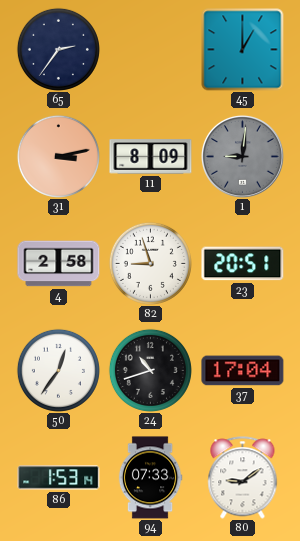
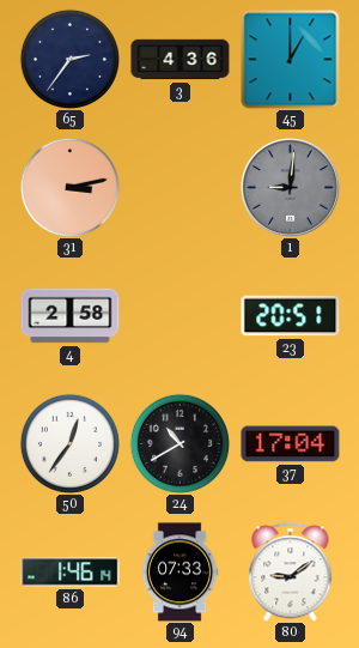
3: none -> 4:36
11: 8:09 -> none
82: 8:57 -> none
24: 10:42 -> 10:40
86: 1:53 -> 1:46
